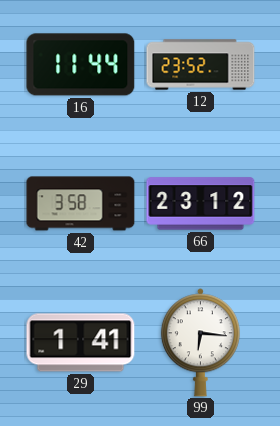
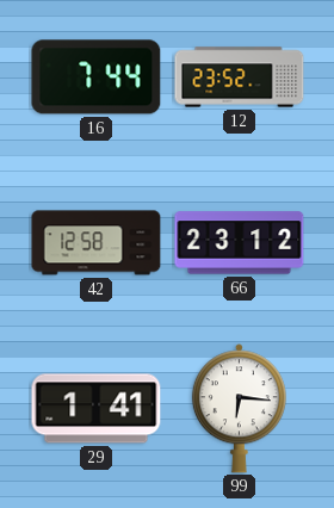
16: 11:44 -> 7:44
42: 3:58 -> 12:58
